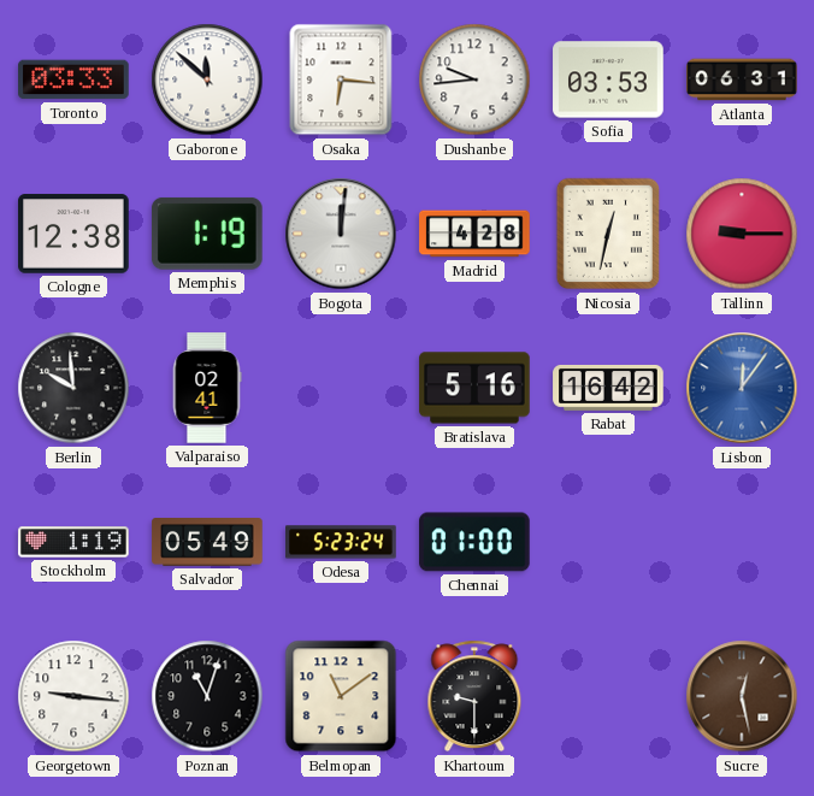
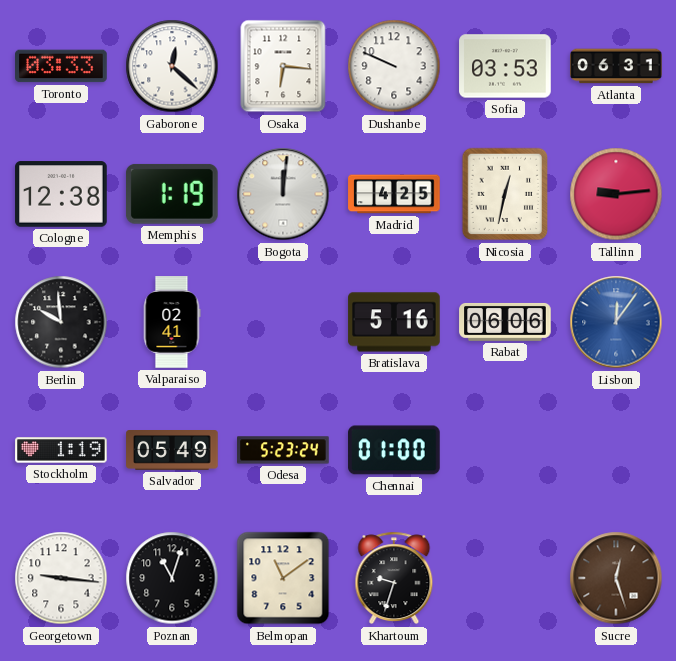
Gaborone: 11:52 -> 12:22
Dushanbe: 9:44 -> 9:49
Madrid: 4:28 -> 4:25
Tallinn: 9:15 -> 9:14
Rabat: 16:42 -> 06:06
Khartoum: 9:30 -> 9:33
Sucre: 12:28 -> 12:27
